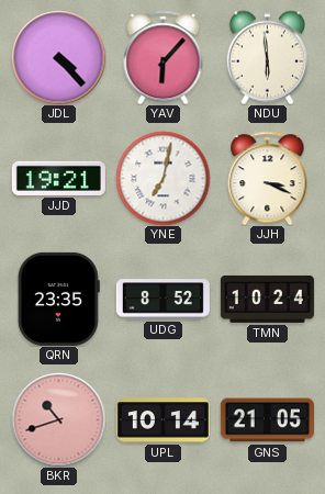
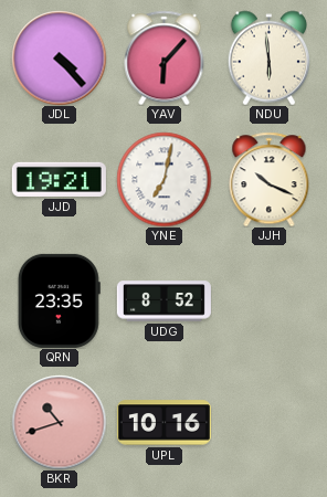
JJH: 3:19 -> 10:19
TMN: 10:24 -> none
UPL: 10:14 -> 10:16
GNS: 21:05 -> none
